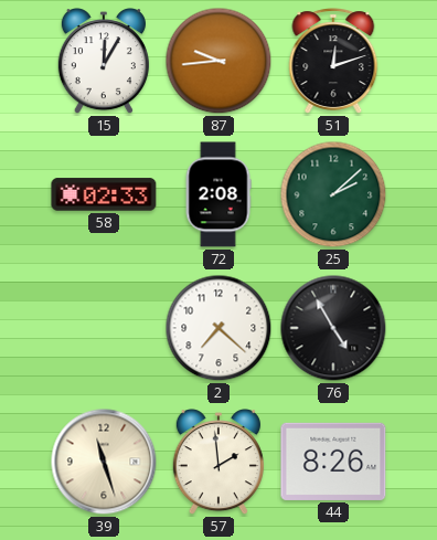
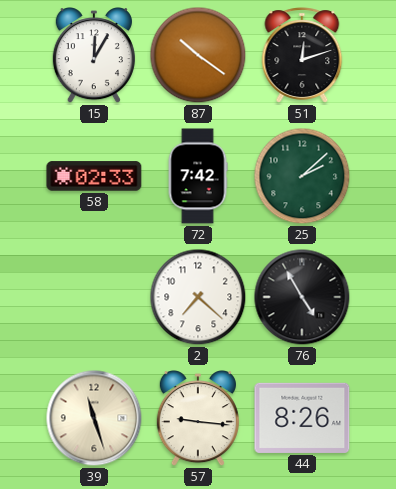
87: 9:44 -> 10:21
72: 2:08 -> 7:42
57: 1:59 -> 9:16
